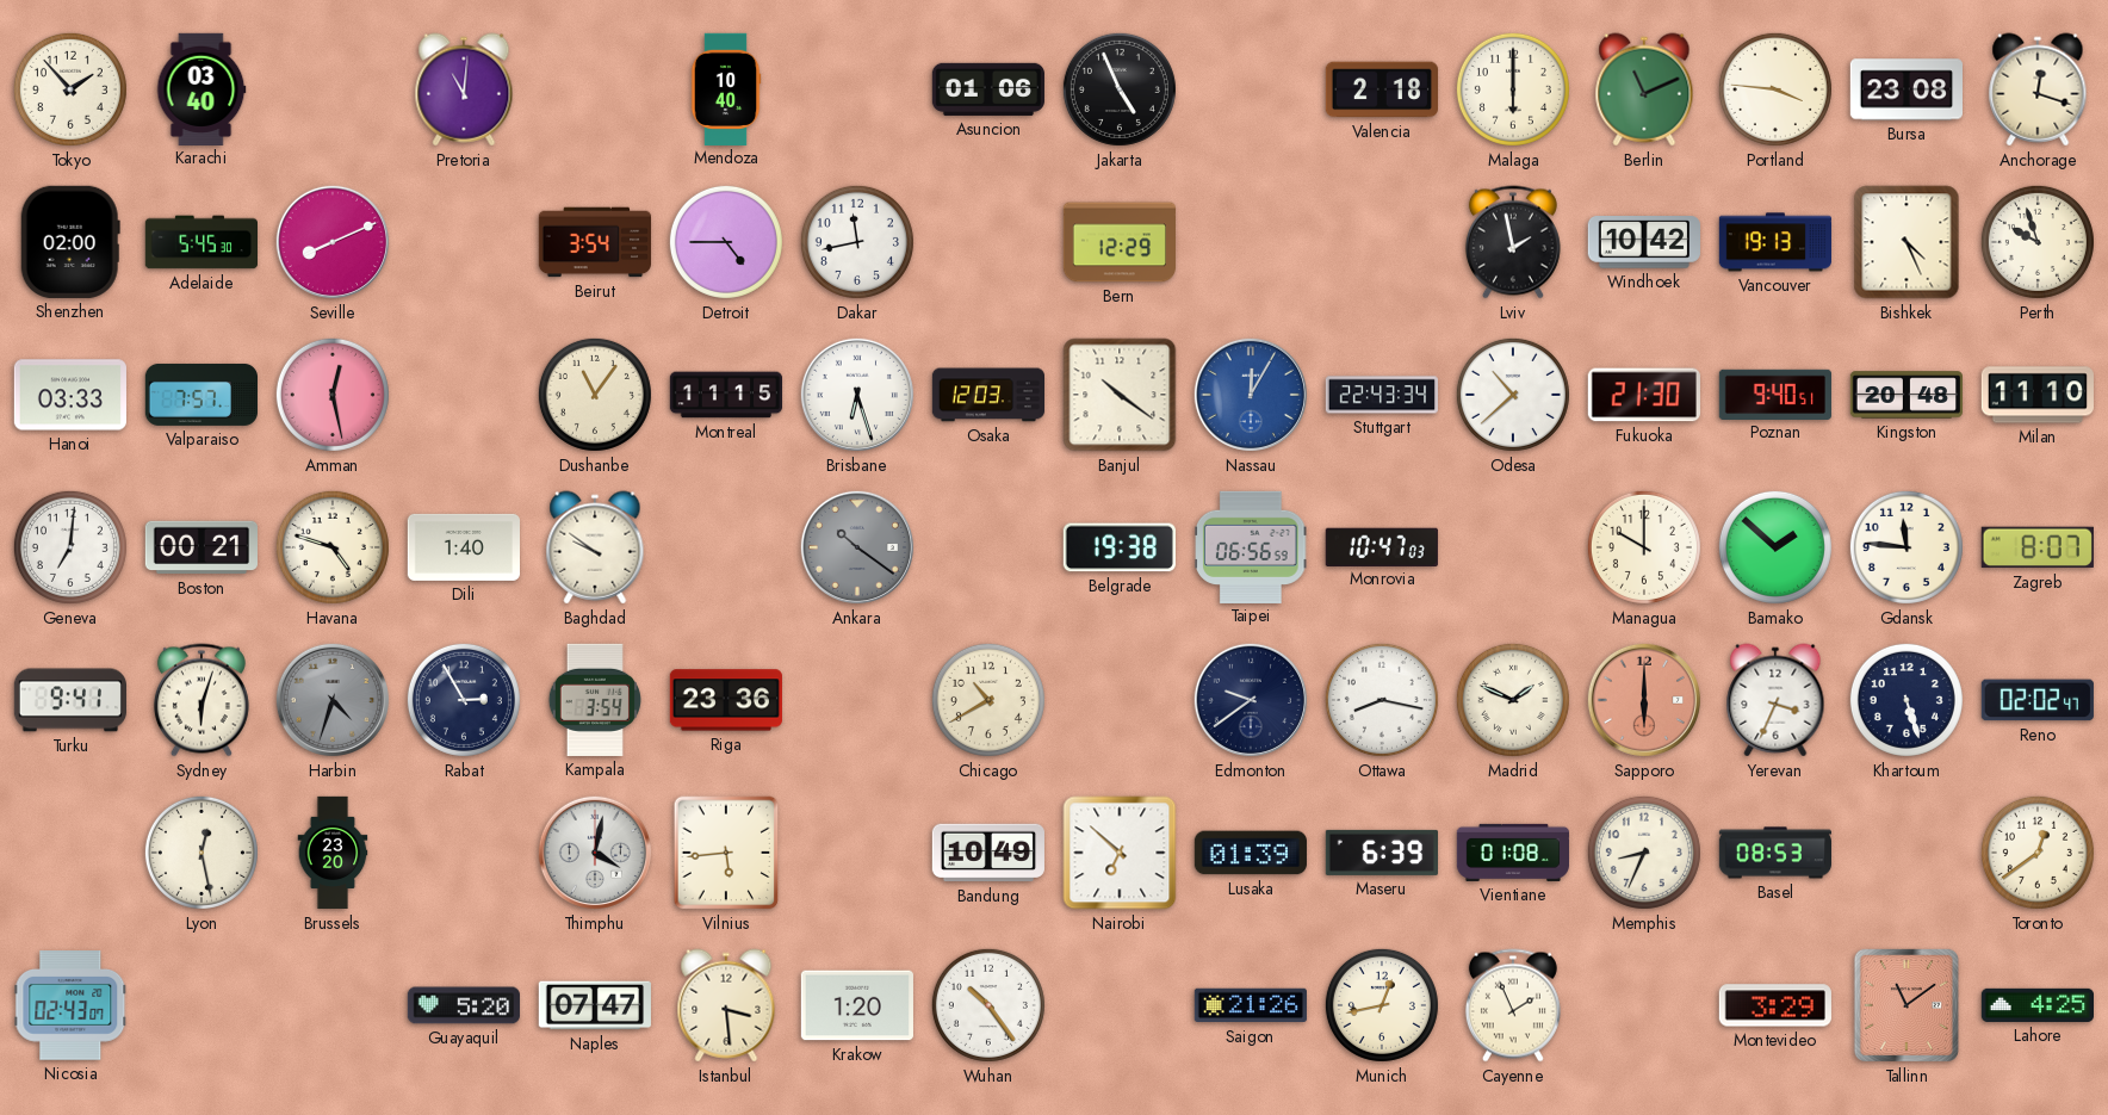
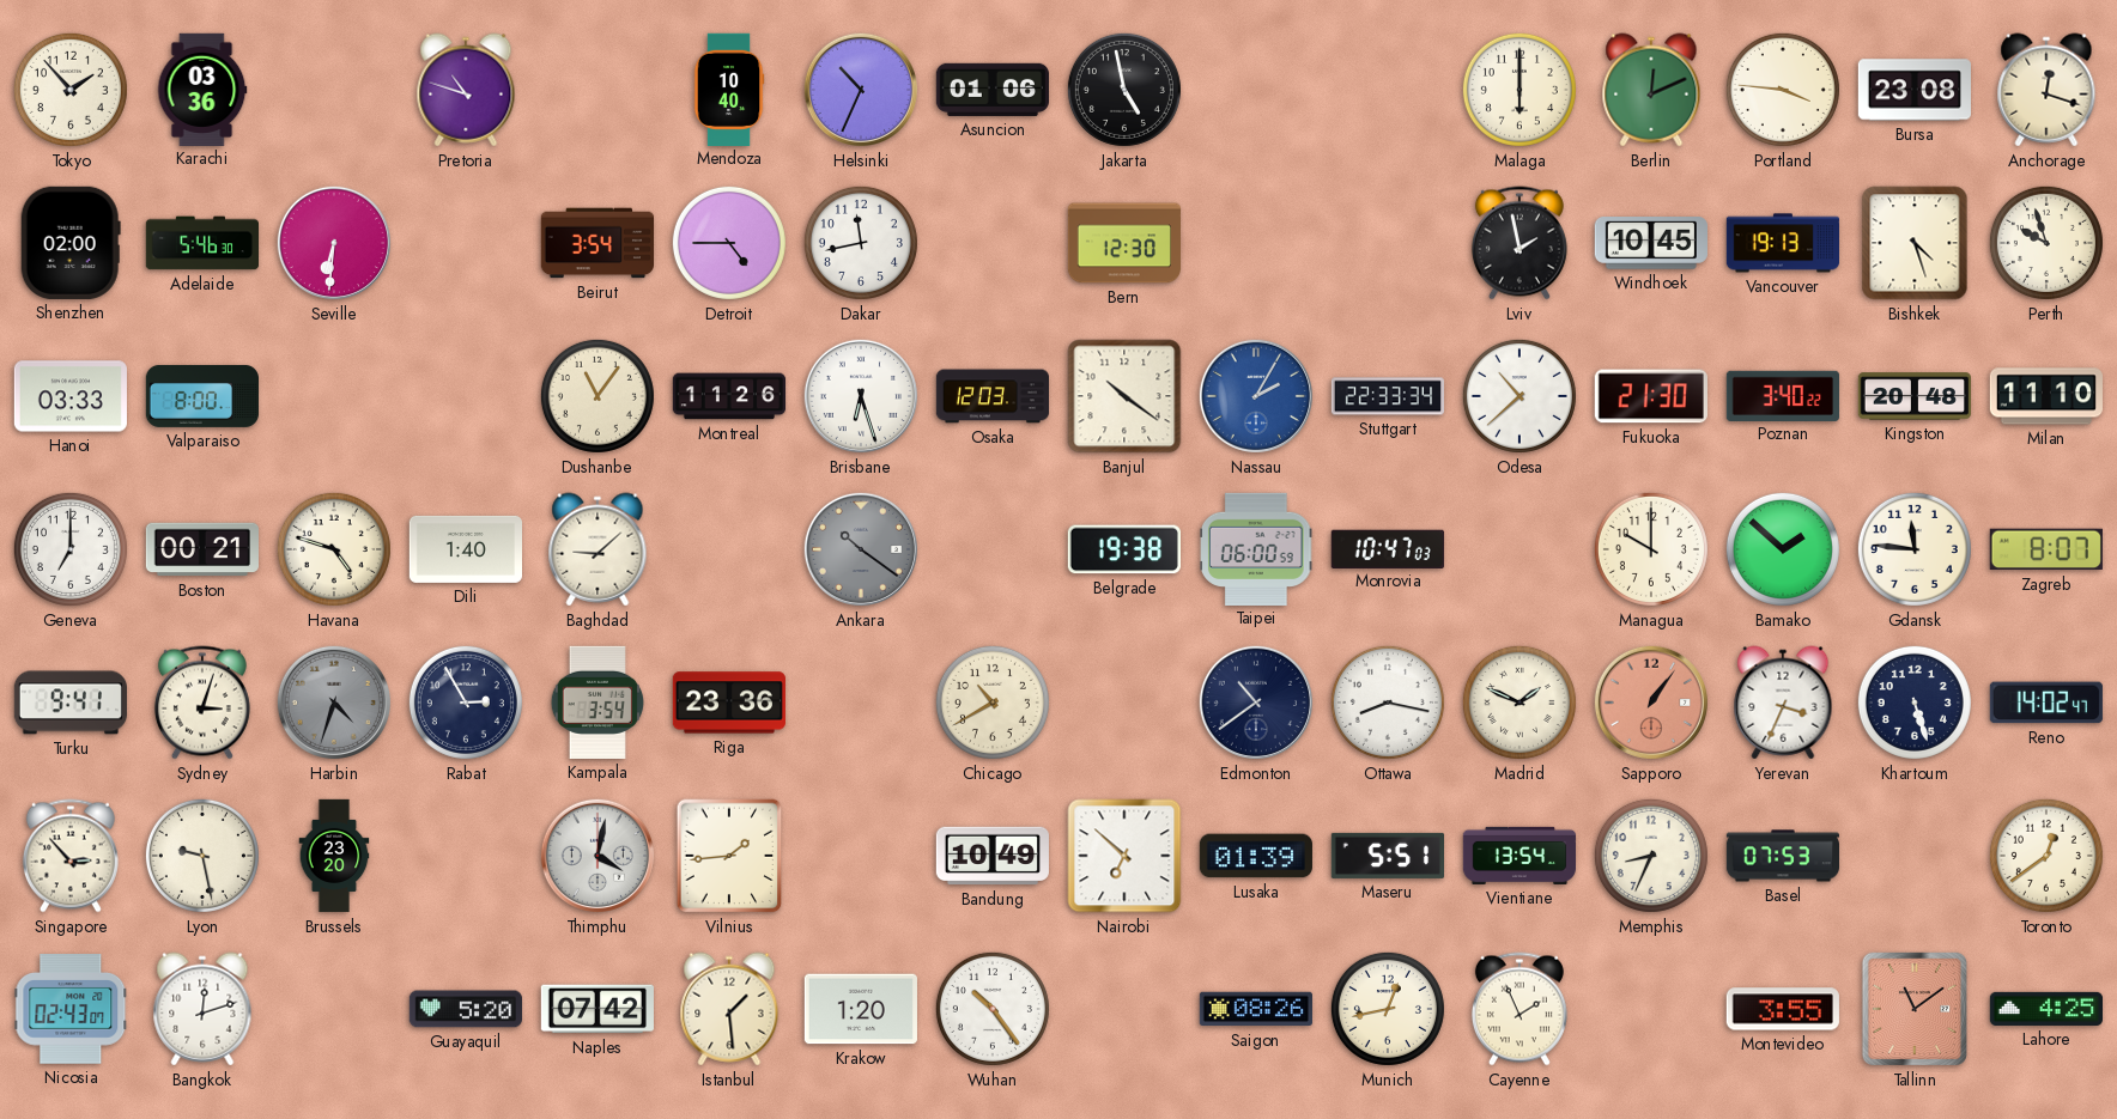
Karachi: 03:40 -> 03:36
Pretoria: 11:01 -> 10:48
Helsinki: none -> 10:34
Jakarta: 4:56 -> 4:58
Valencia: 2:18 -> none
Berlin: 11:11 -> 12:11
Adelaide: 5:45 -> 5:46
Seville: 8:11 -> 6:31
Bern: 12:29 -> 12:30
Windhoek: 10:42 -> 10:45
Bishkek: 4:26 -> 4:27
Valparaiso: 7:57 -> 8:00
Amman: 12:28 -> none
Montreal: 11:15 -> 11:26
Nassau: 12:05 -> 2:05
Stuttgart: 22:43 -> 22:33
Poznan: 9:40 -> 3:40
Geneva: 7:01 -> 7:00
Baghdad: 9:51 -> 9:08
Taipei: 06:56 -> 06:00
Sydney: 6:03 -> 3:03
Edmonton: 9:39 -> 10:39
Sapporo: 6:00 -> 1:06
Reno: 02:02 -> 14:02
Singapore: none -> 2:53
Lyon: 12:28 -> 9:28
Vilnius: 5:44 -> 1:44
Maseru: 6:39 -> 5:51
Vientiane: 01:08 -> 13:54
Basel: 08:53 -> 07:53
Bangkok: none -> 12:12
Naples: 07:47 -> 07:42
Istanbul: 3:29 -> 1:29
Saigon: 21:26 -> 08:26
Montevideo: 3:29 -> 3:55
